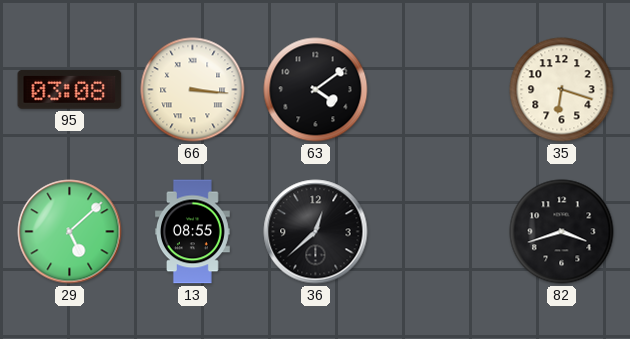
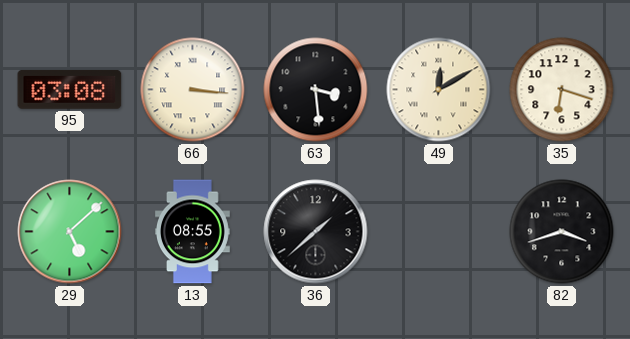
63: 4:09 -> 3:29
49: none -> 12:10
36: 12:38 -> 1:38
